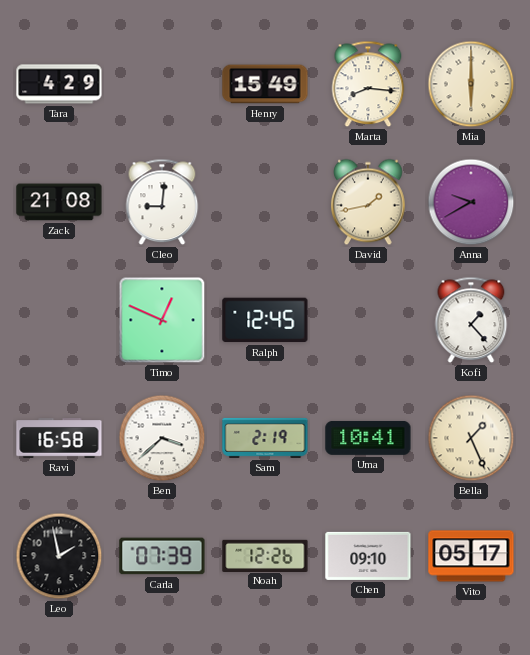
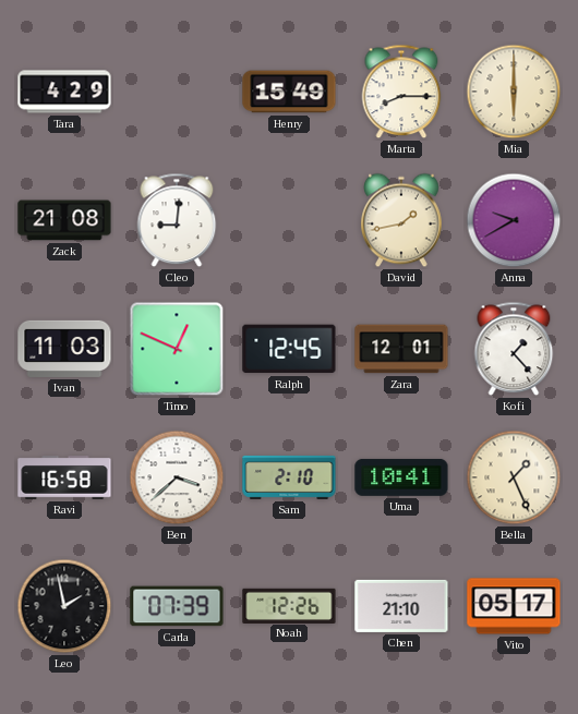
Marta: 8:16 -> 8:15
Ivan: none -> 11:03
Zara: none -> 12:01
Sam: 2:19 -> 2:10
Chen: 09:10 -> 21:10
